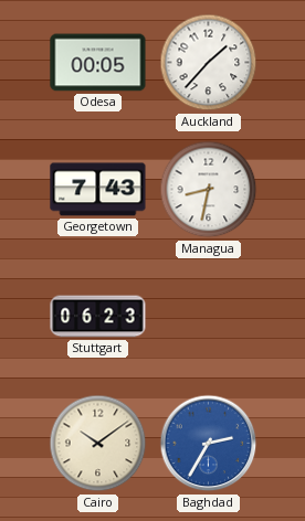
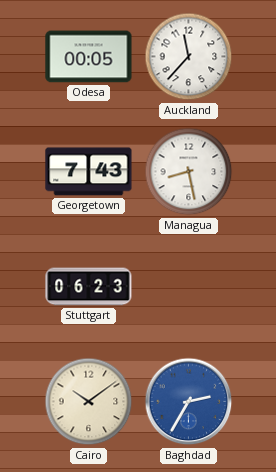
Auckland: 1:37 -> 11:37
Managua: 8:32 -> 8:28
